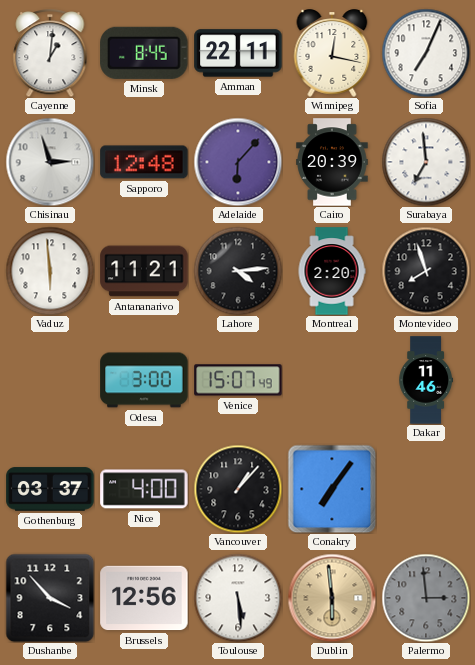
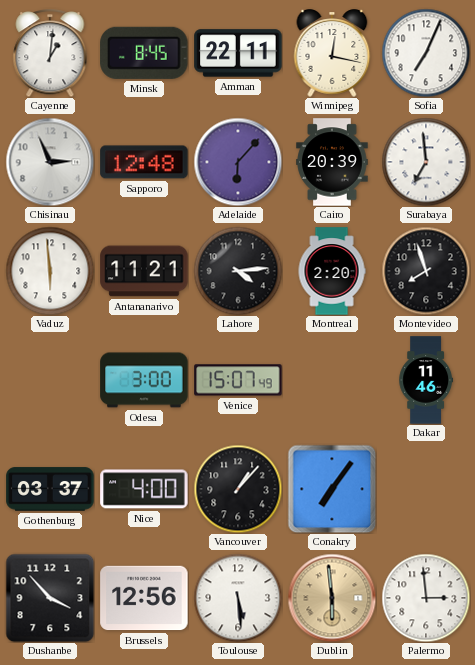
Chisinau: 2:57 -> 2:56
Palermo dial: grey -> white
